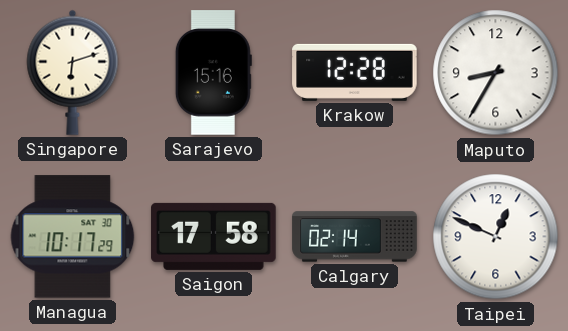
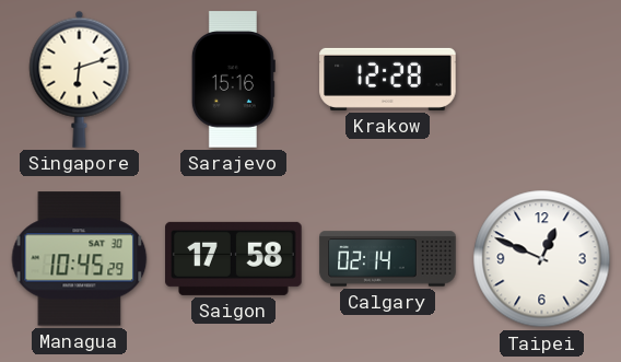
Maputo: 8:35 -> none
Managua: 10:17 -> 10:45
